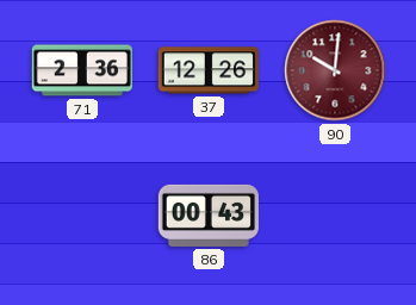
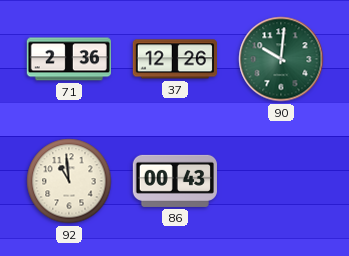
90 dial: burgundy -> green
92: none -> 10:59
